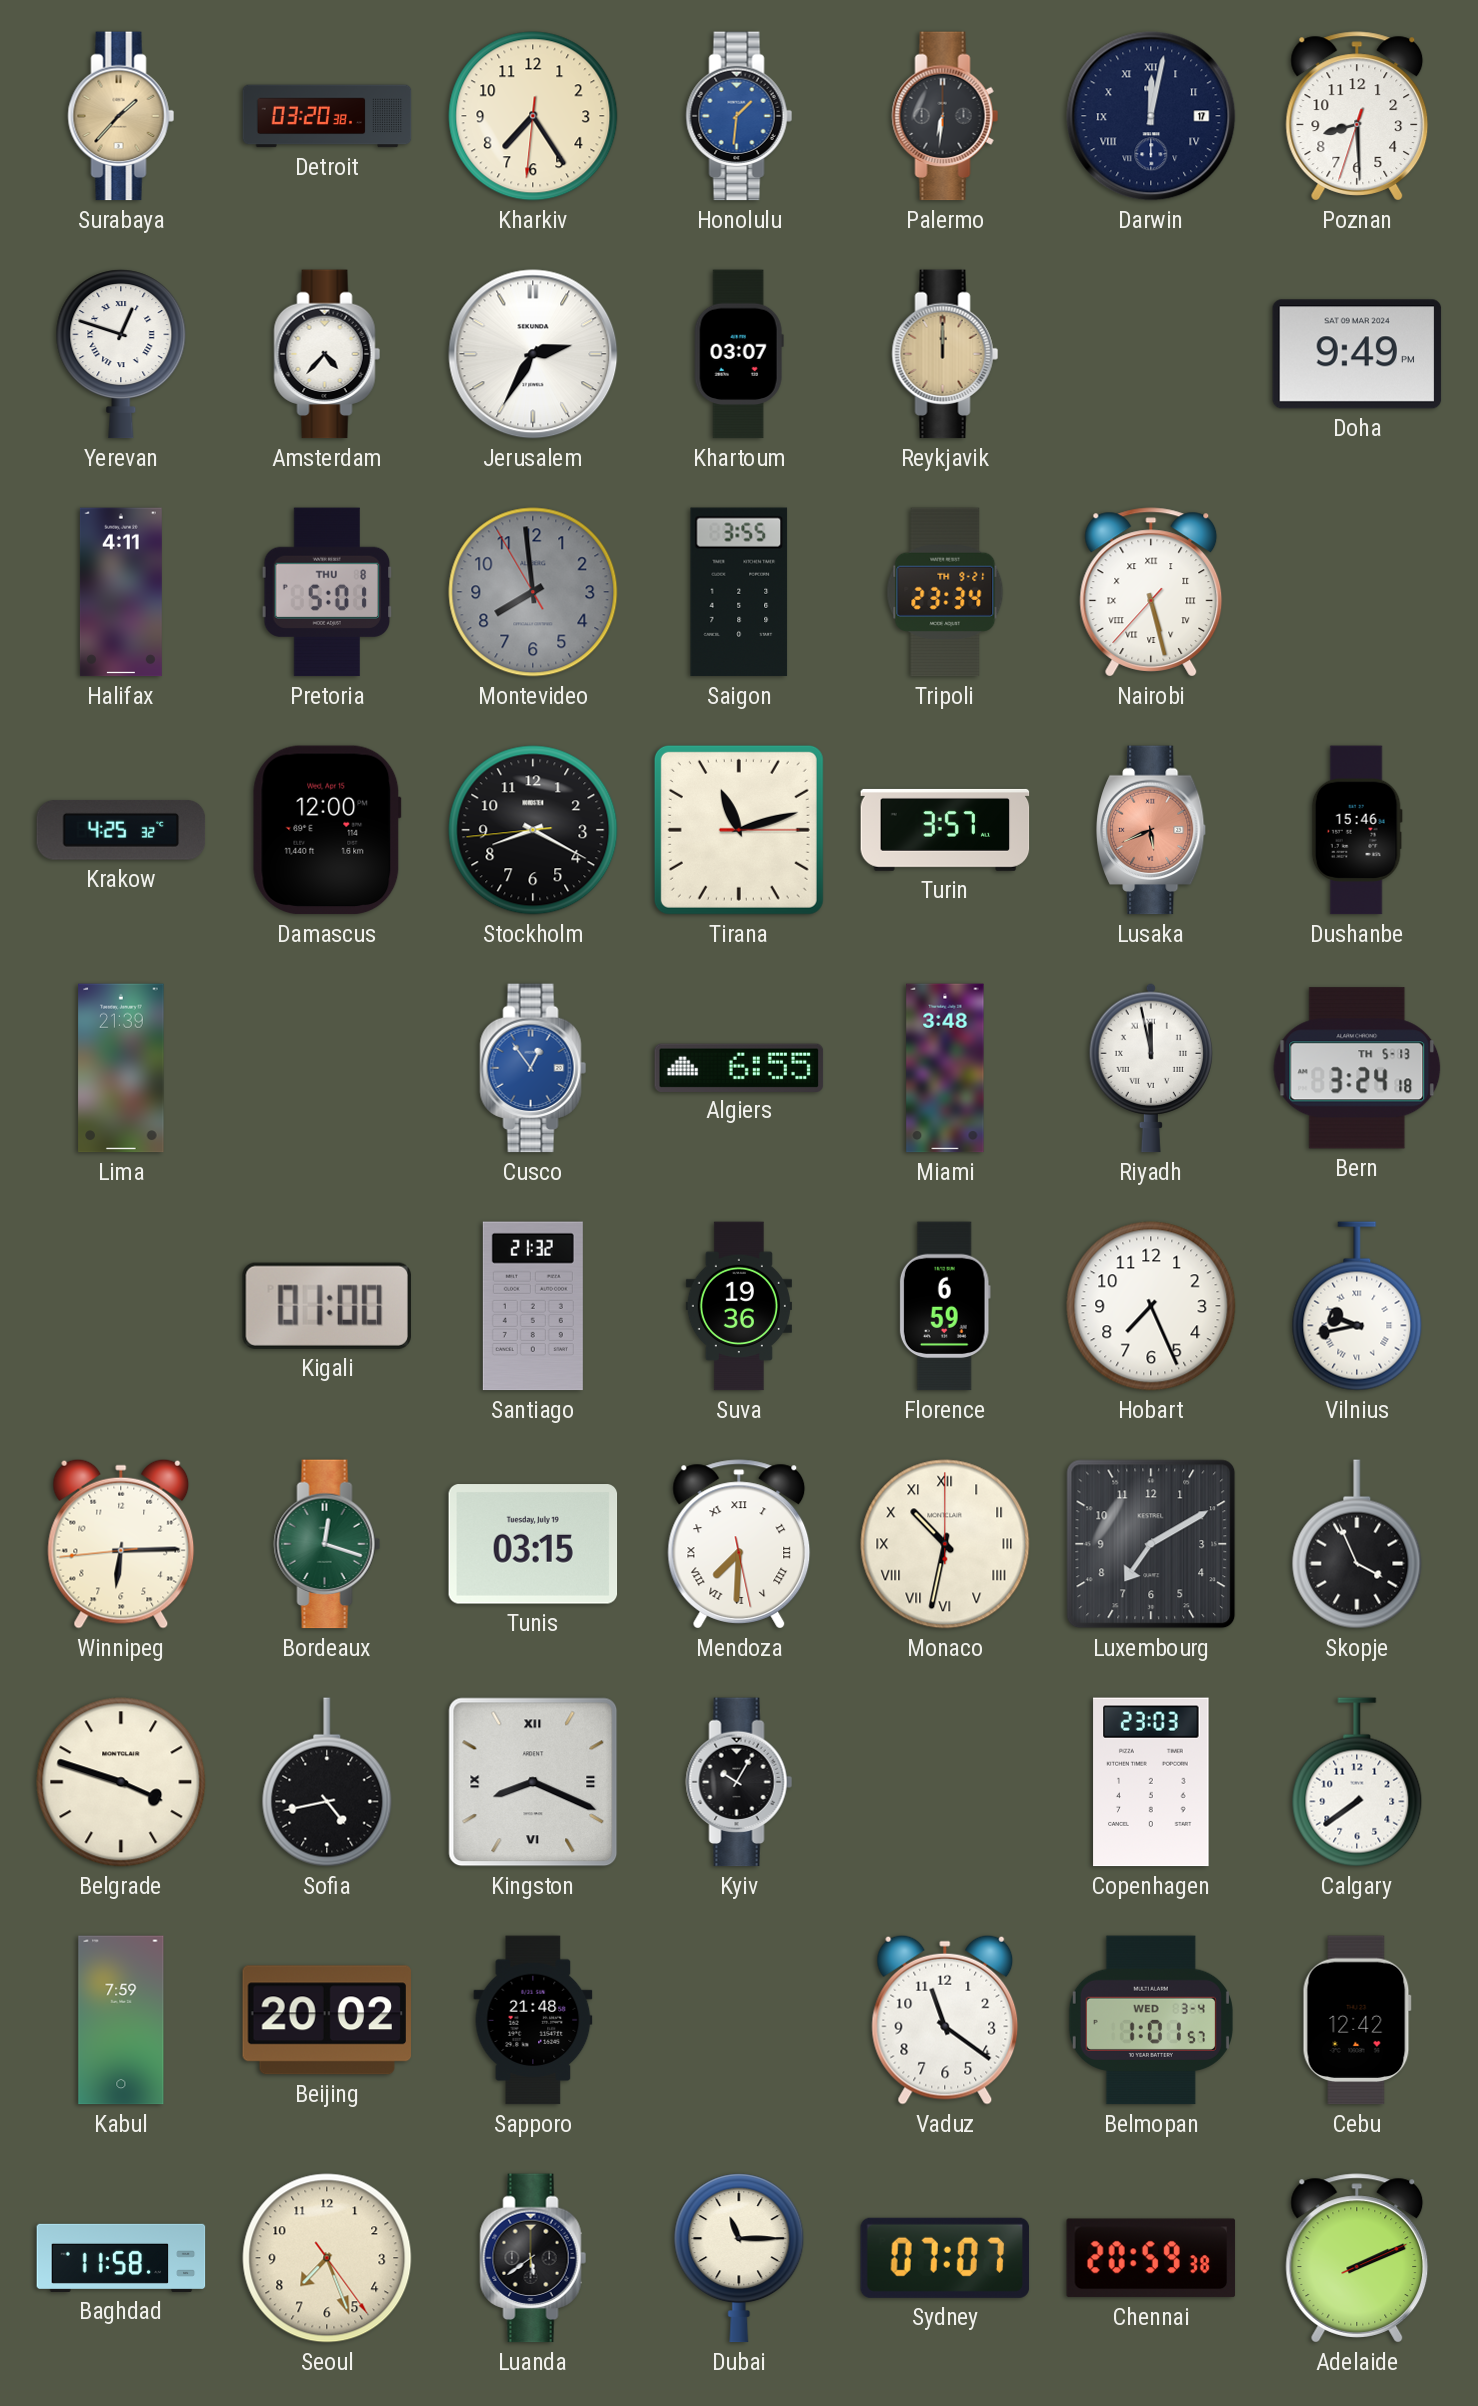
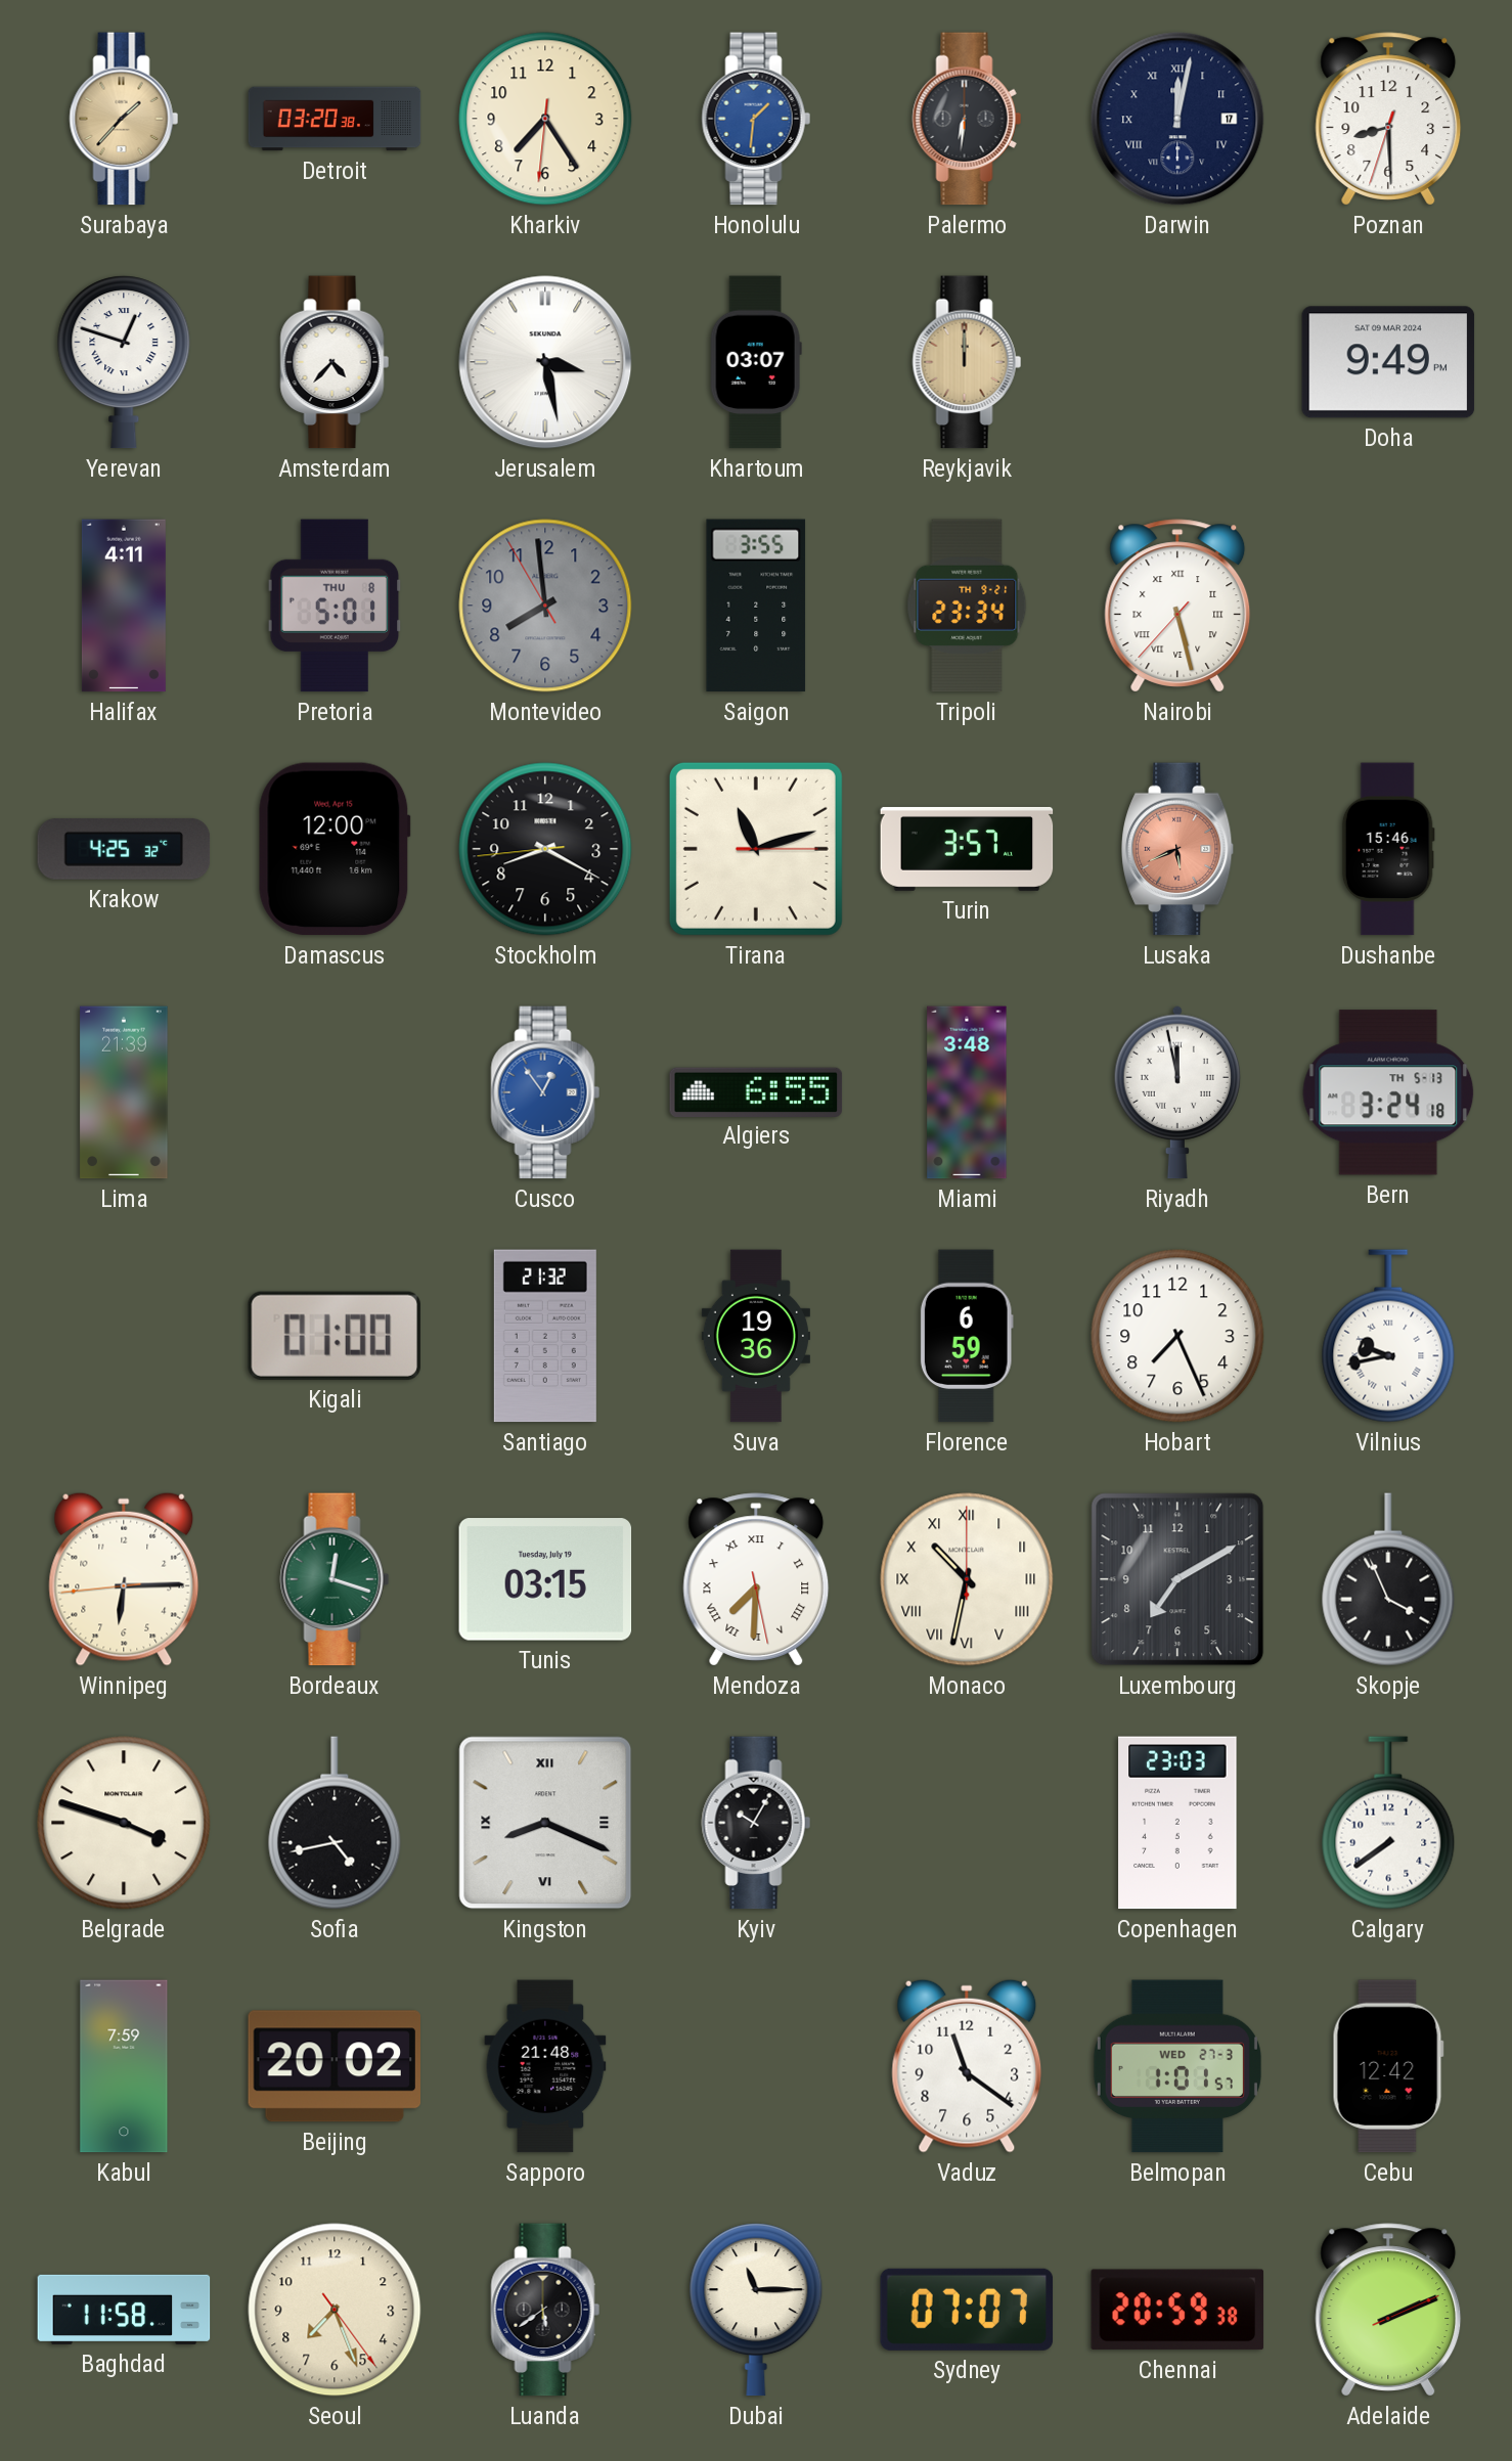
Jerusalem: 2:35 -> 3:28
Belmopan date: WED 3-4 -> WED 27-3
